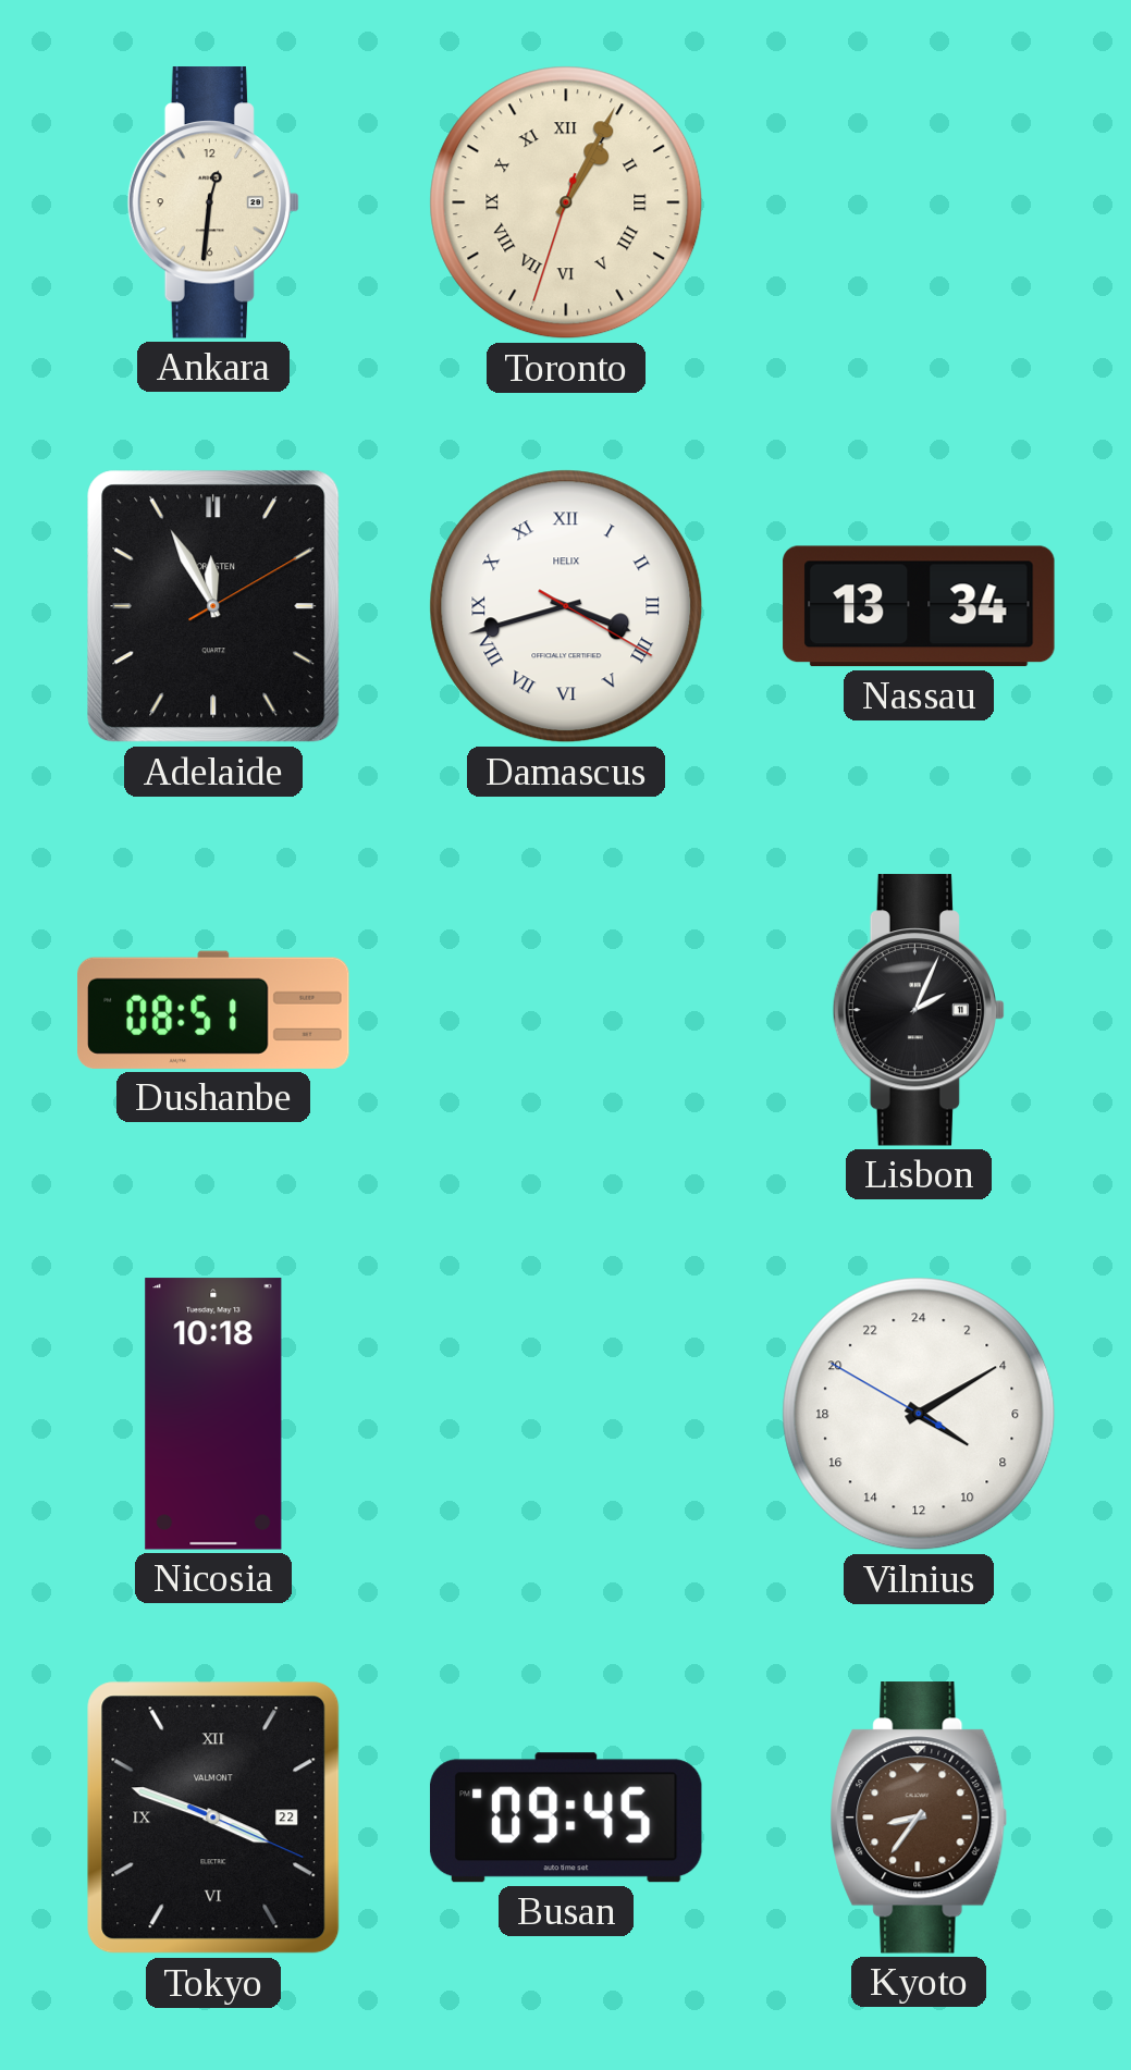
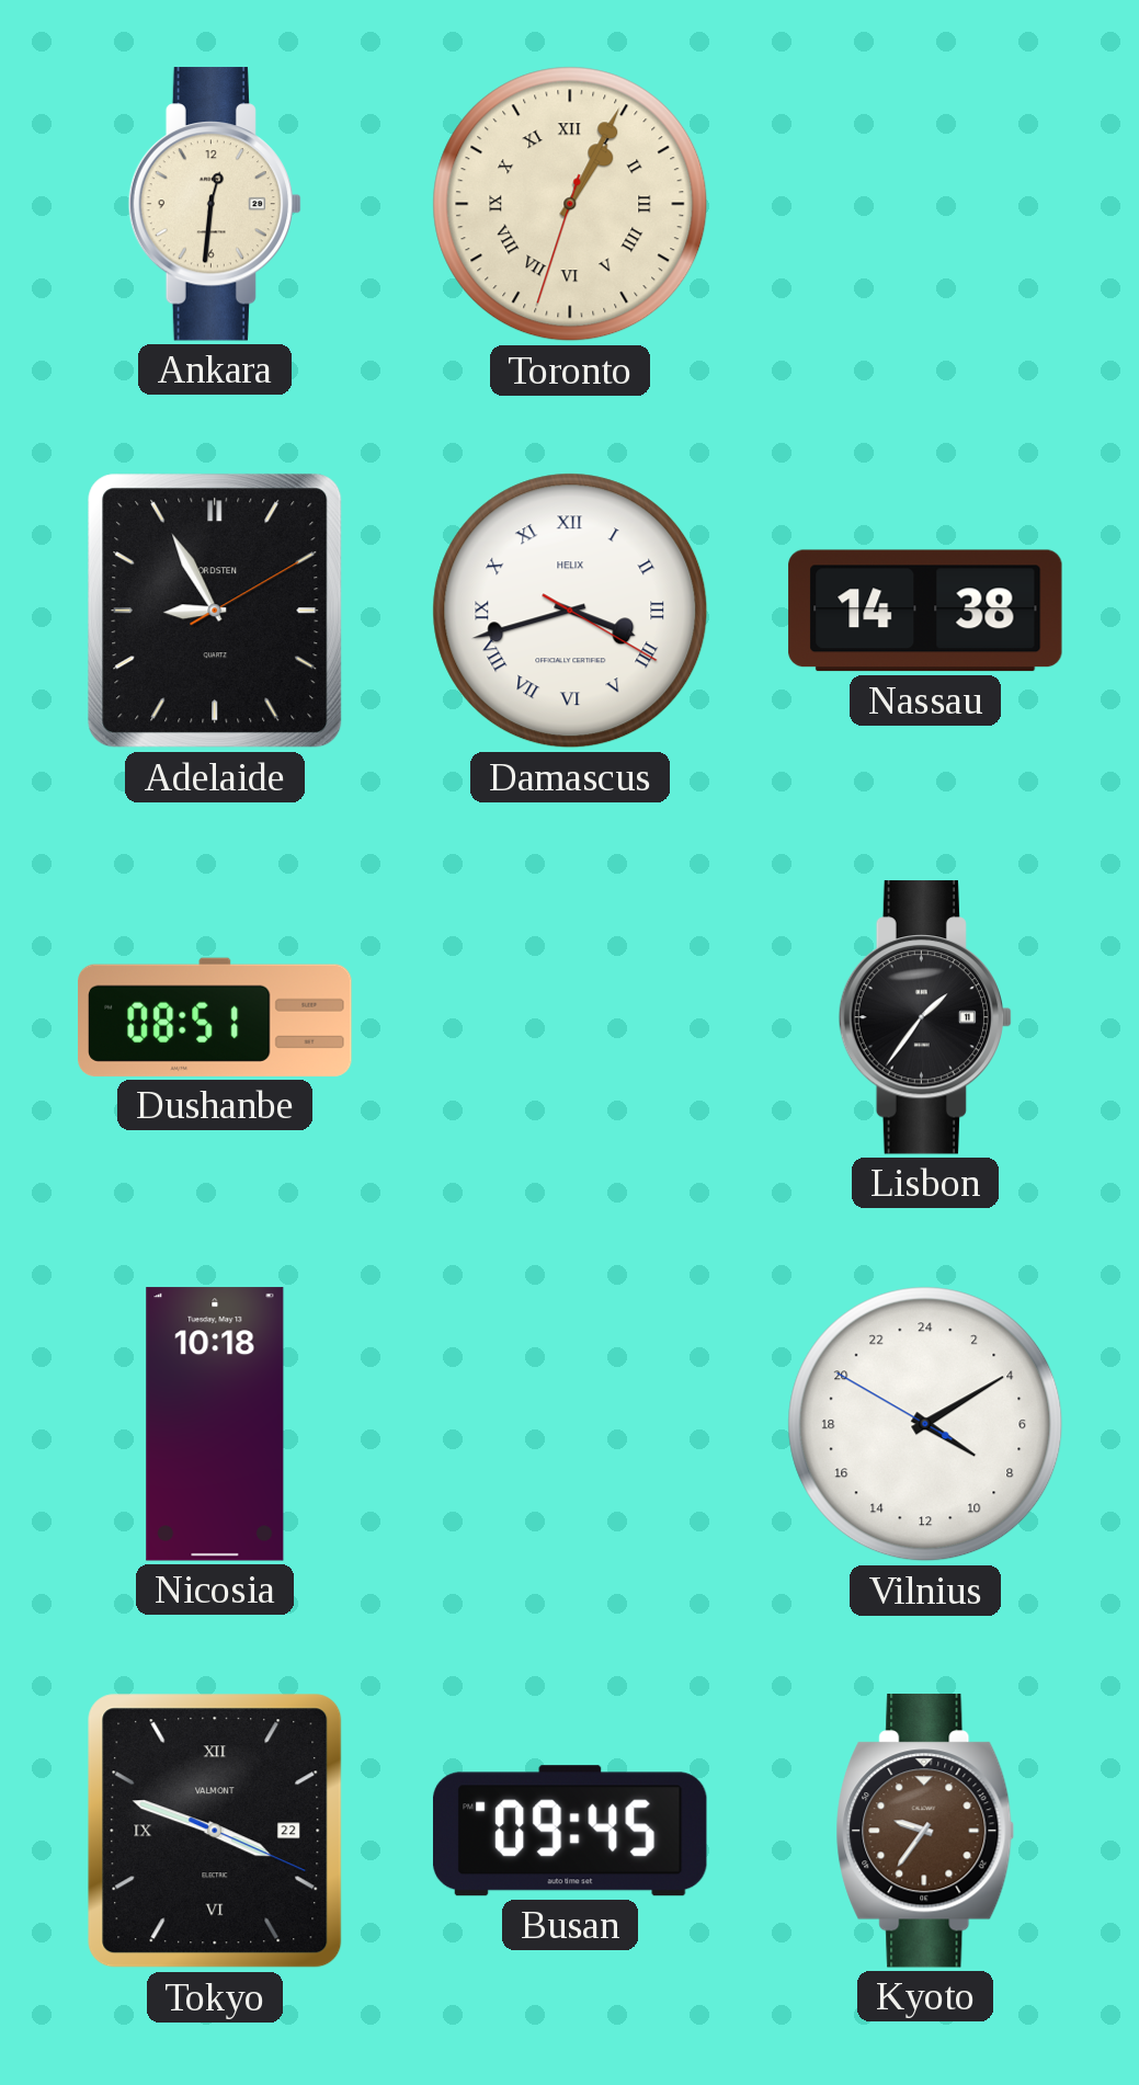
Adelaide: 11:55 -> 8:55
Nassau: 13:34 -> 14:38
Lisbon: 2:04 -> 1:36
Kyoto: 8:36 -> 9:36
